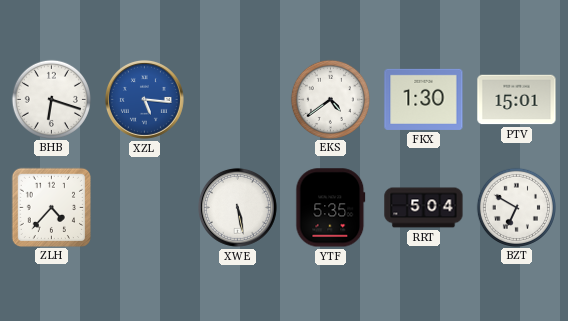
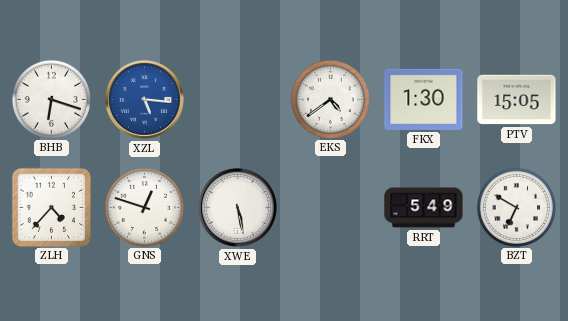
PTV: 15:01 -> 15:05
GNS: none -> 12:48
YTF: 5:35 -> none
RRT: 5:04 -> 5:49
